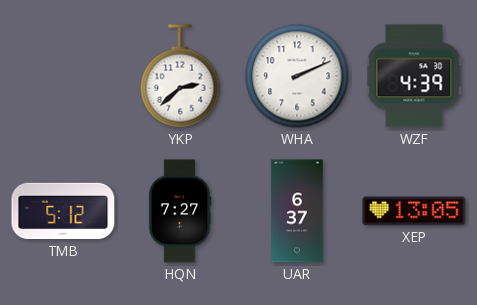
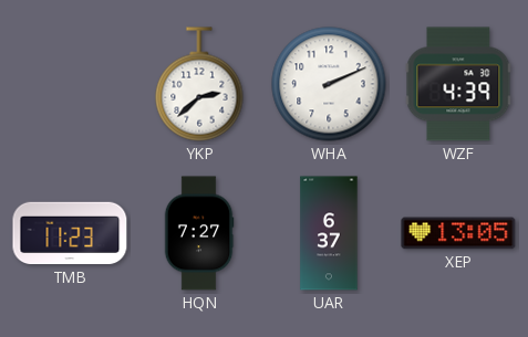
TMB: 5:12 -> 11:23
